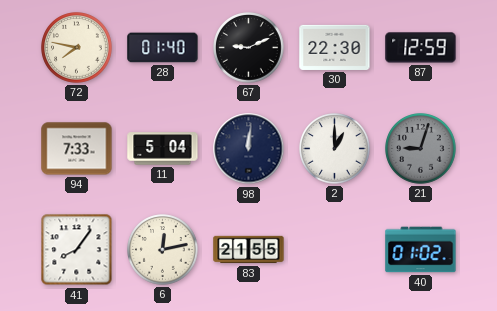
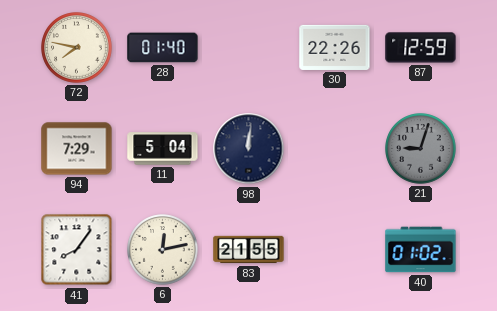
67: 9:11 -> none
30: 22:30 -> 22:26
94: 7:33 -> 7:29
2: 1:00 -> none
